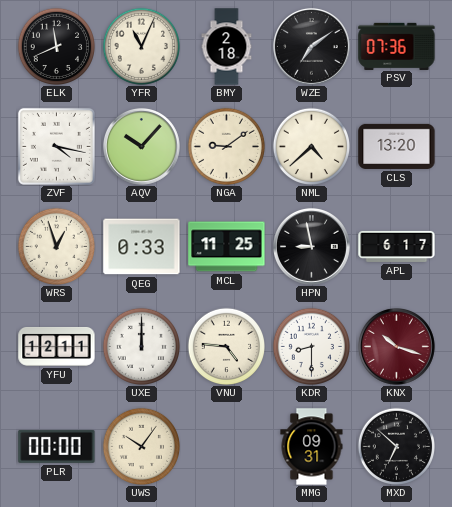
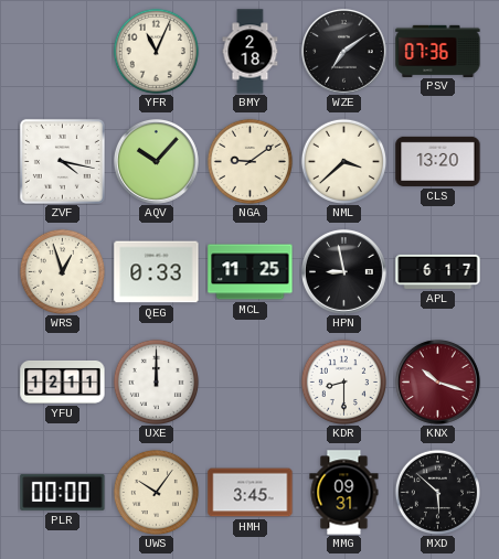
ELK: 11:41 -> none
NML: 4:38 -> 3:38
VNU: 4:46 -> none
HMH: none -> 3:45
MXD: 6:52 -> 5:52
